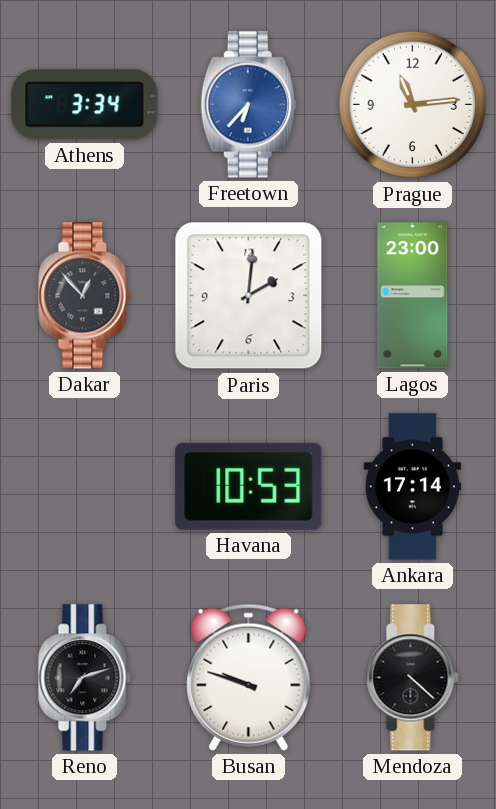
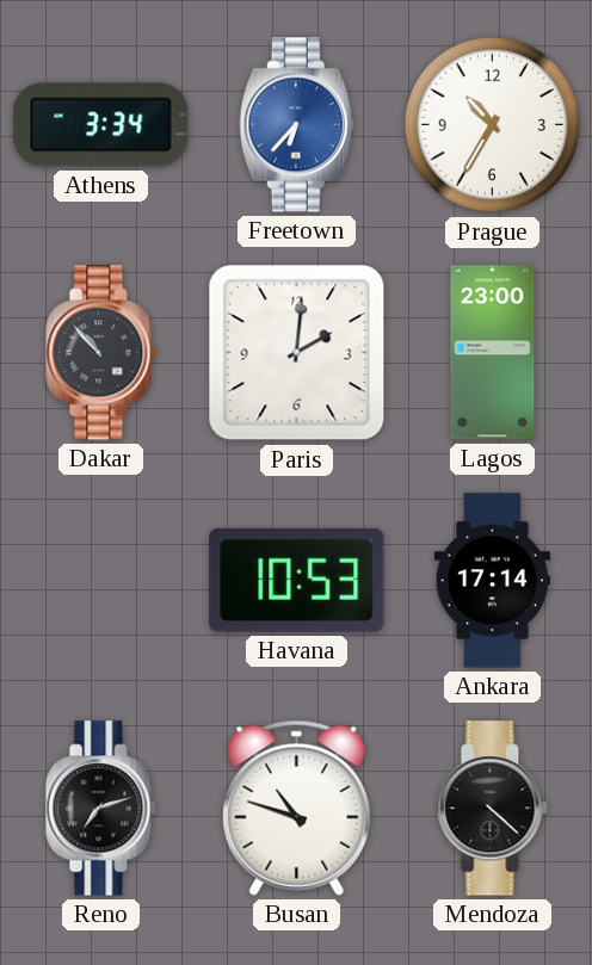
Prague: 11:14 -> 10:35
Dakar: 12:53 -> 10:53
Busan: 9:48 -> 10:48
